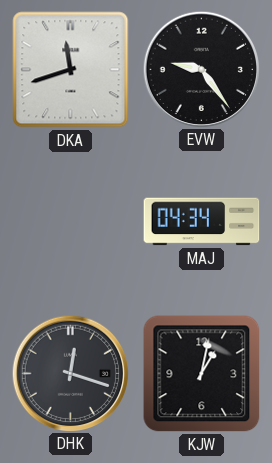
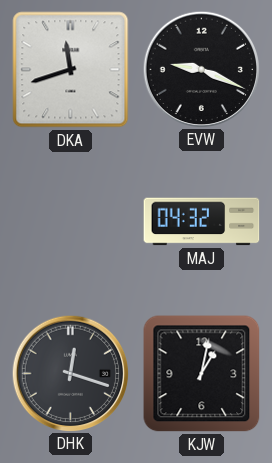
EVW: 9:24 -> 9:19
MAJ: 04:34 -> 04:32
